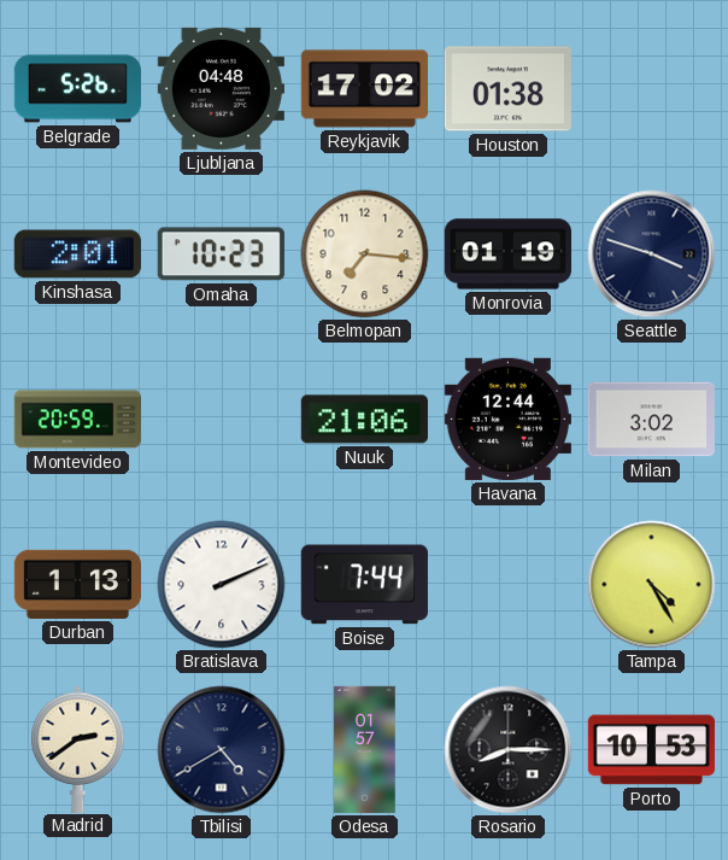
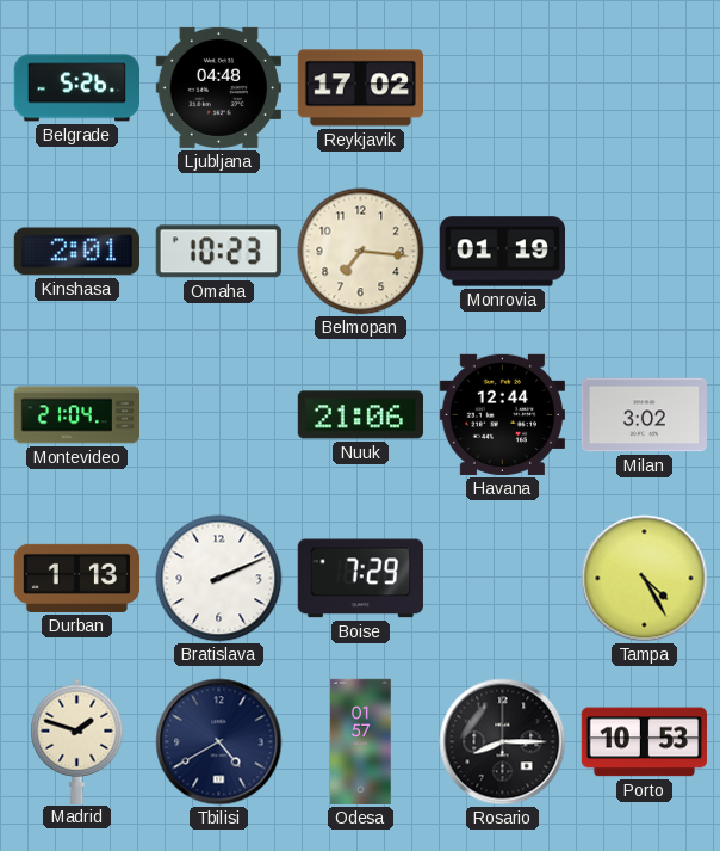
Houston: 01:38 -> none
Seattle: 3:48 -> none
Montevideo: 20:59 -> 21:04
Boise: 7:44 -> 7:29
Madrid: 2:39 -> 1:48
